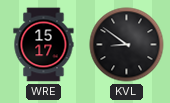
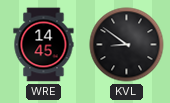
WRE: 15:17 -> 14:45
